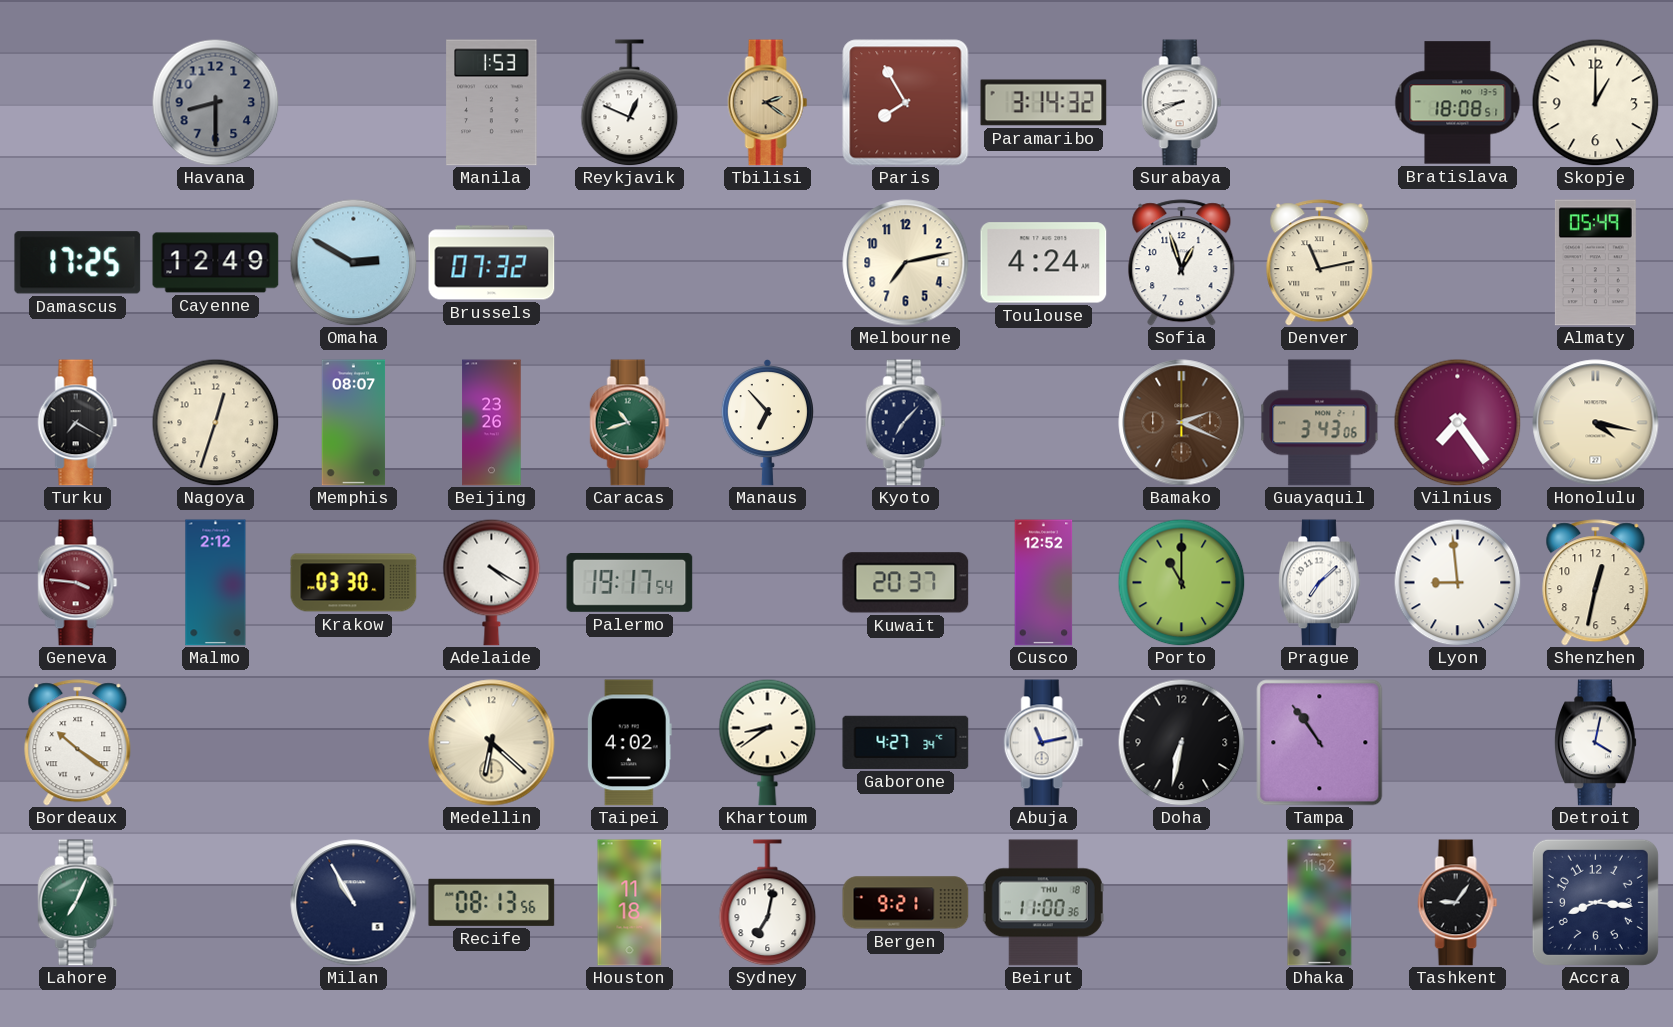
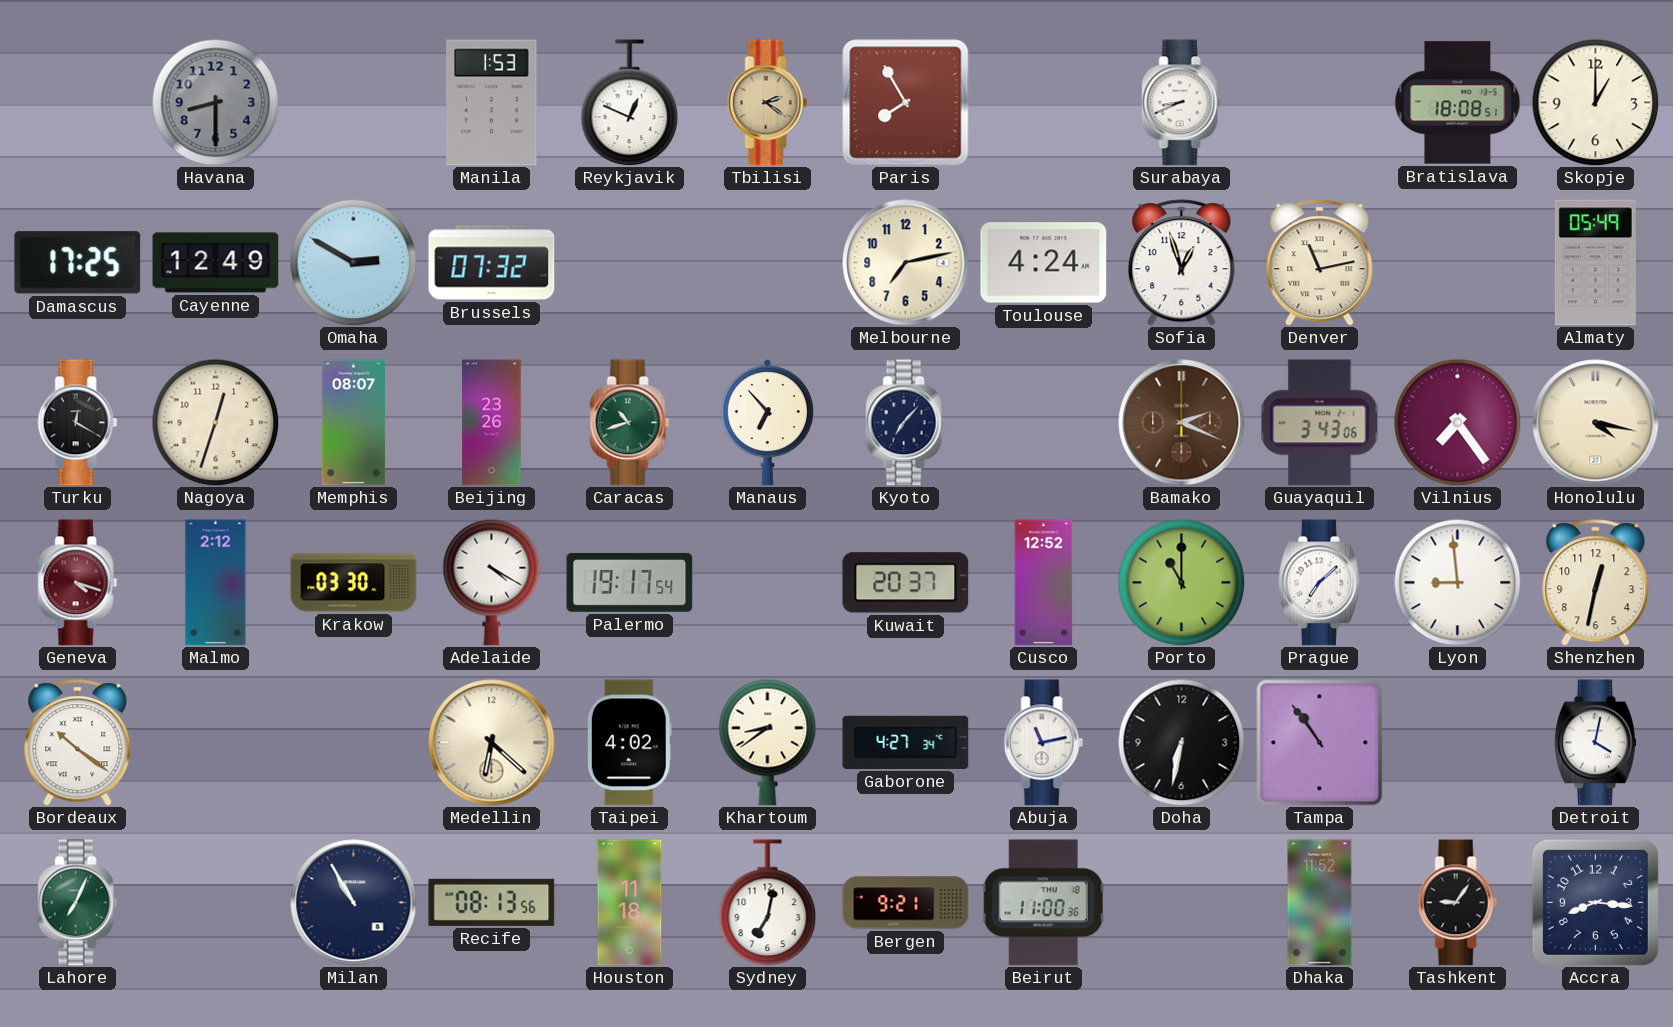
Paramaribo: 3:14 -> none
Turku: 7:20 -> 12:20
Geneva: 3:46 -> 4:18
